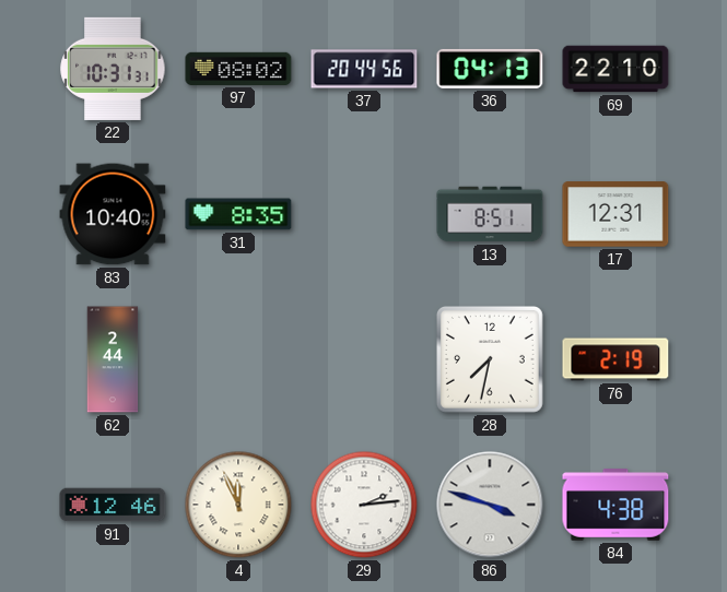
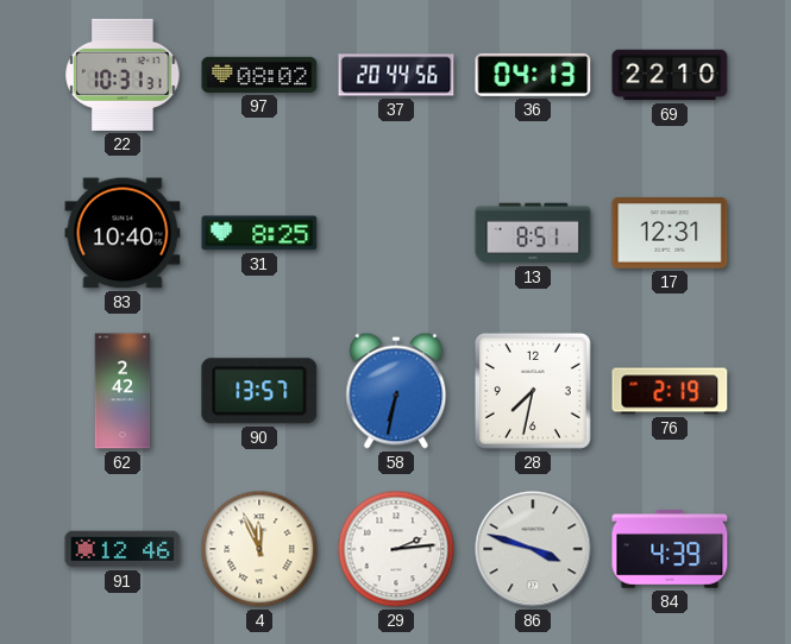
31: 8:35 -> 8:25
62: 2:44 -> 2:42
90: none -> 13:57
58: none -> 6:32
84: 4:38 -> 4:39
